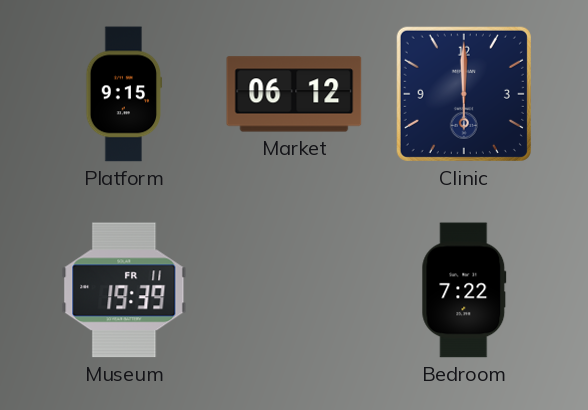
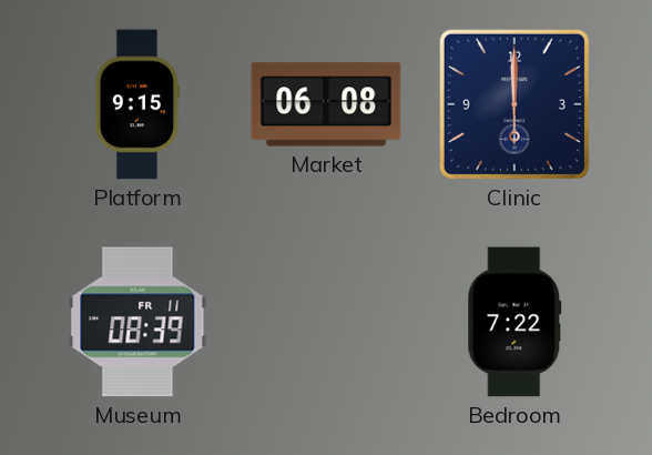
Market: 06:12 -> 06:08
Museum: 19:39 -> 08:39
